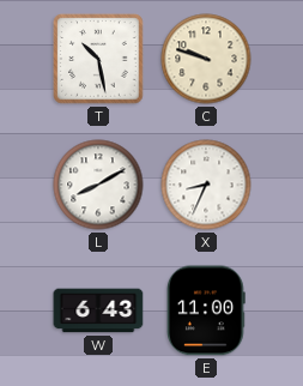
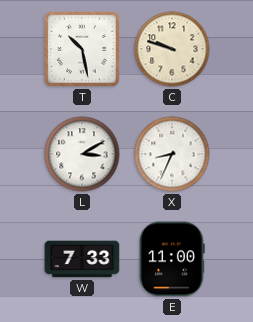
L: 8:10 -> 3:10
W: 6:43 -> 7:33
